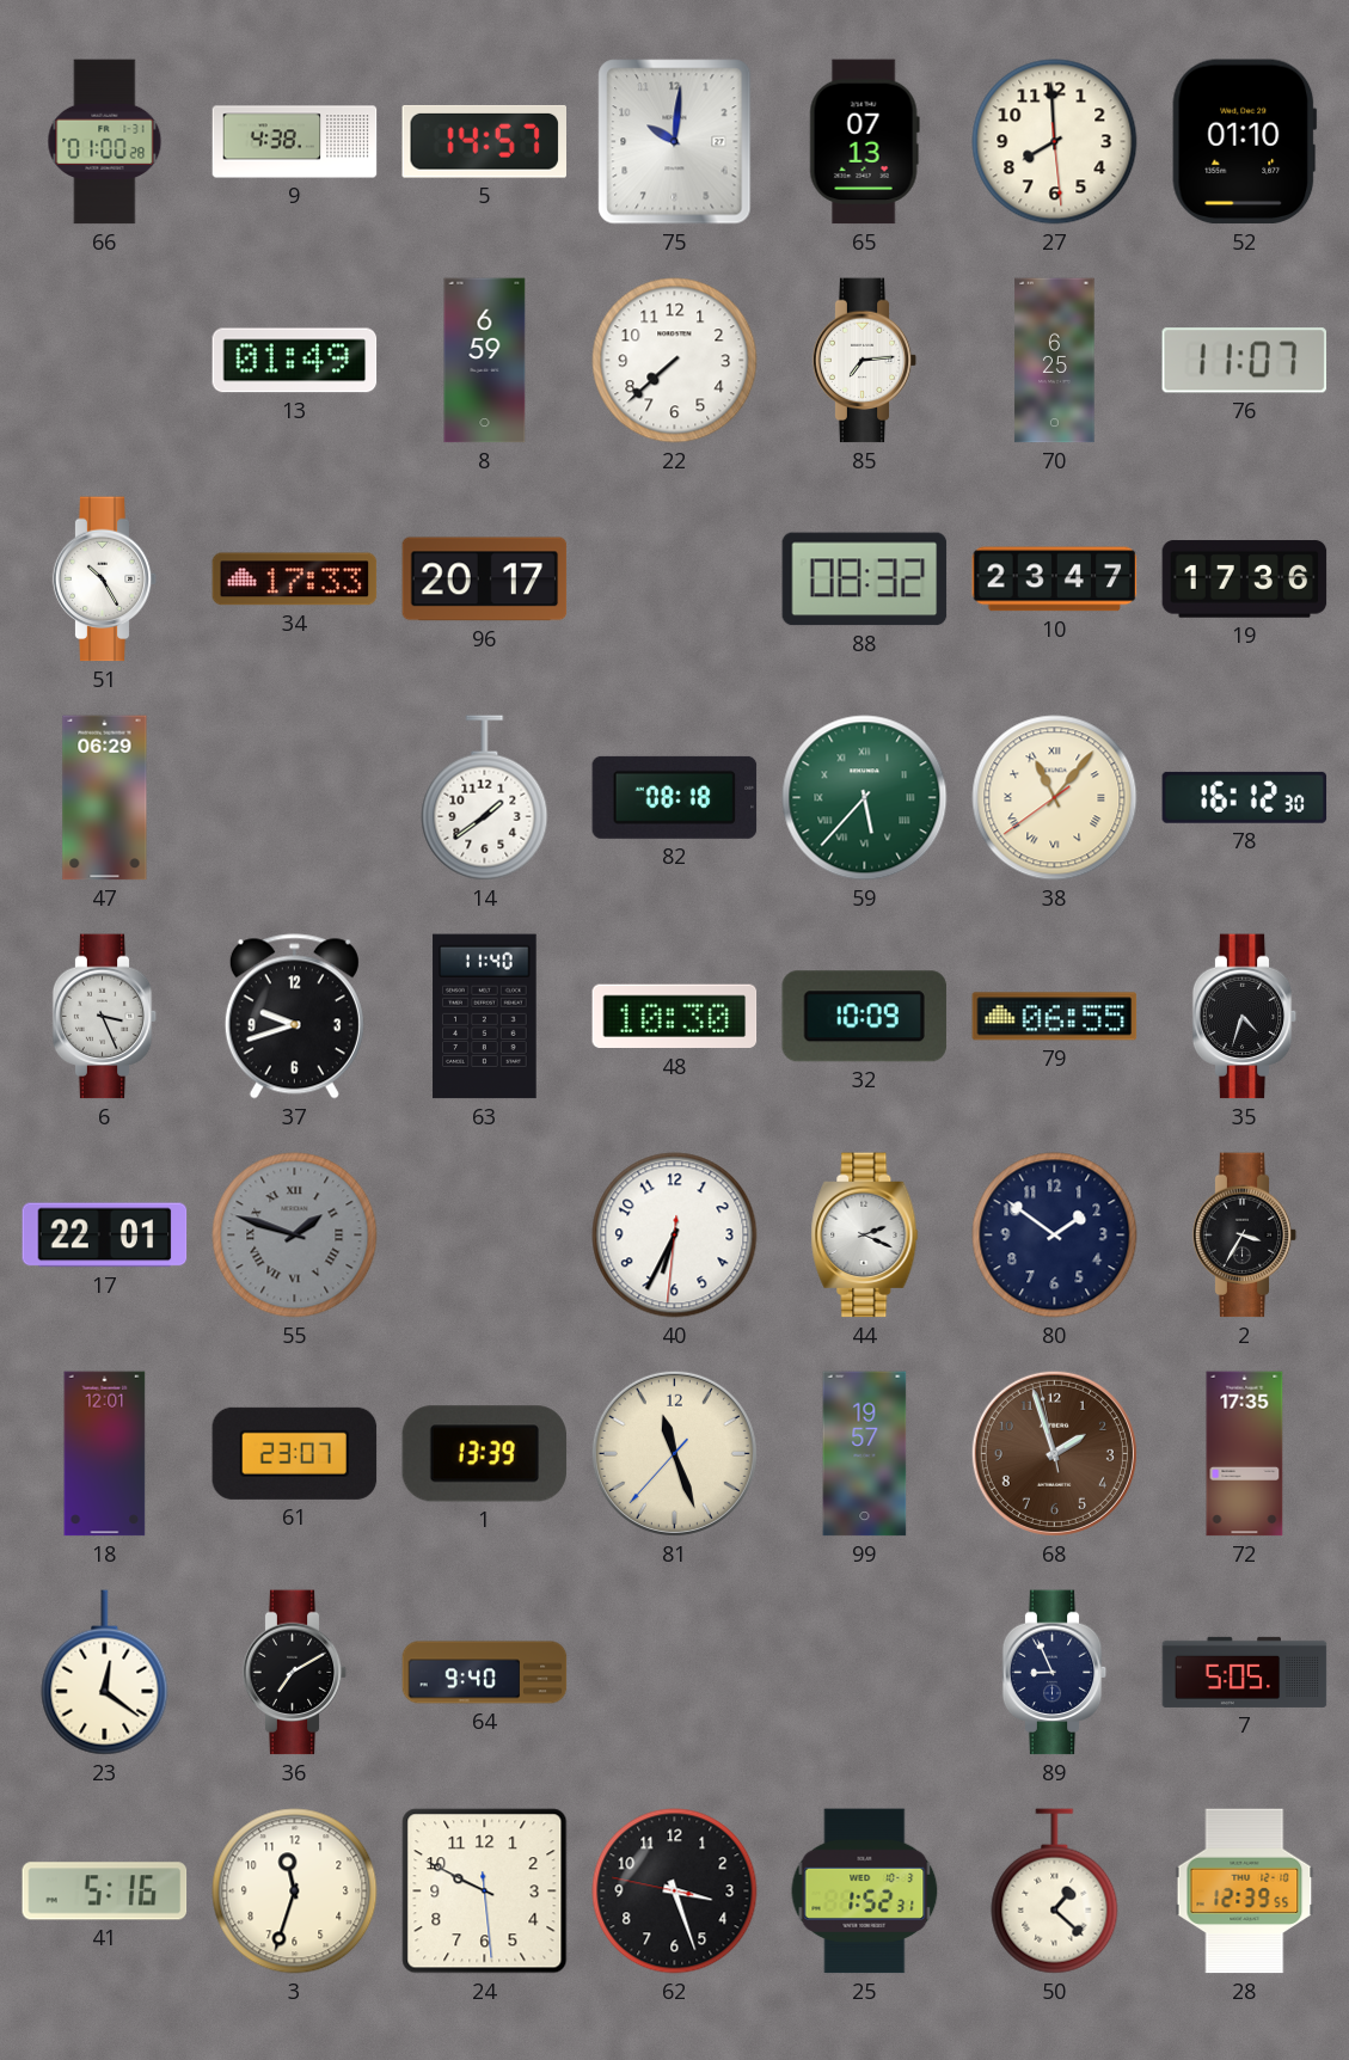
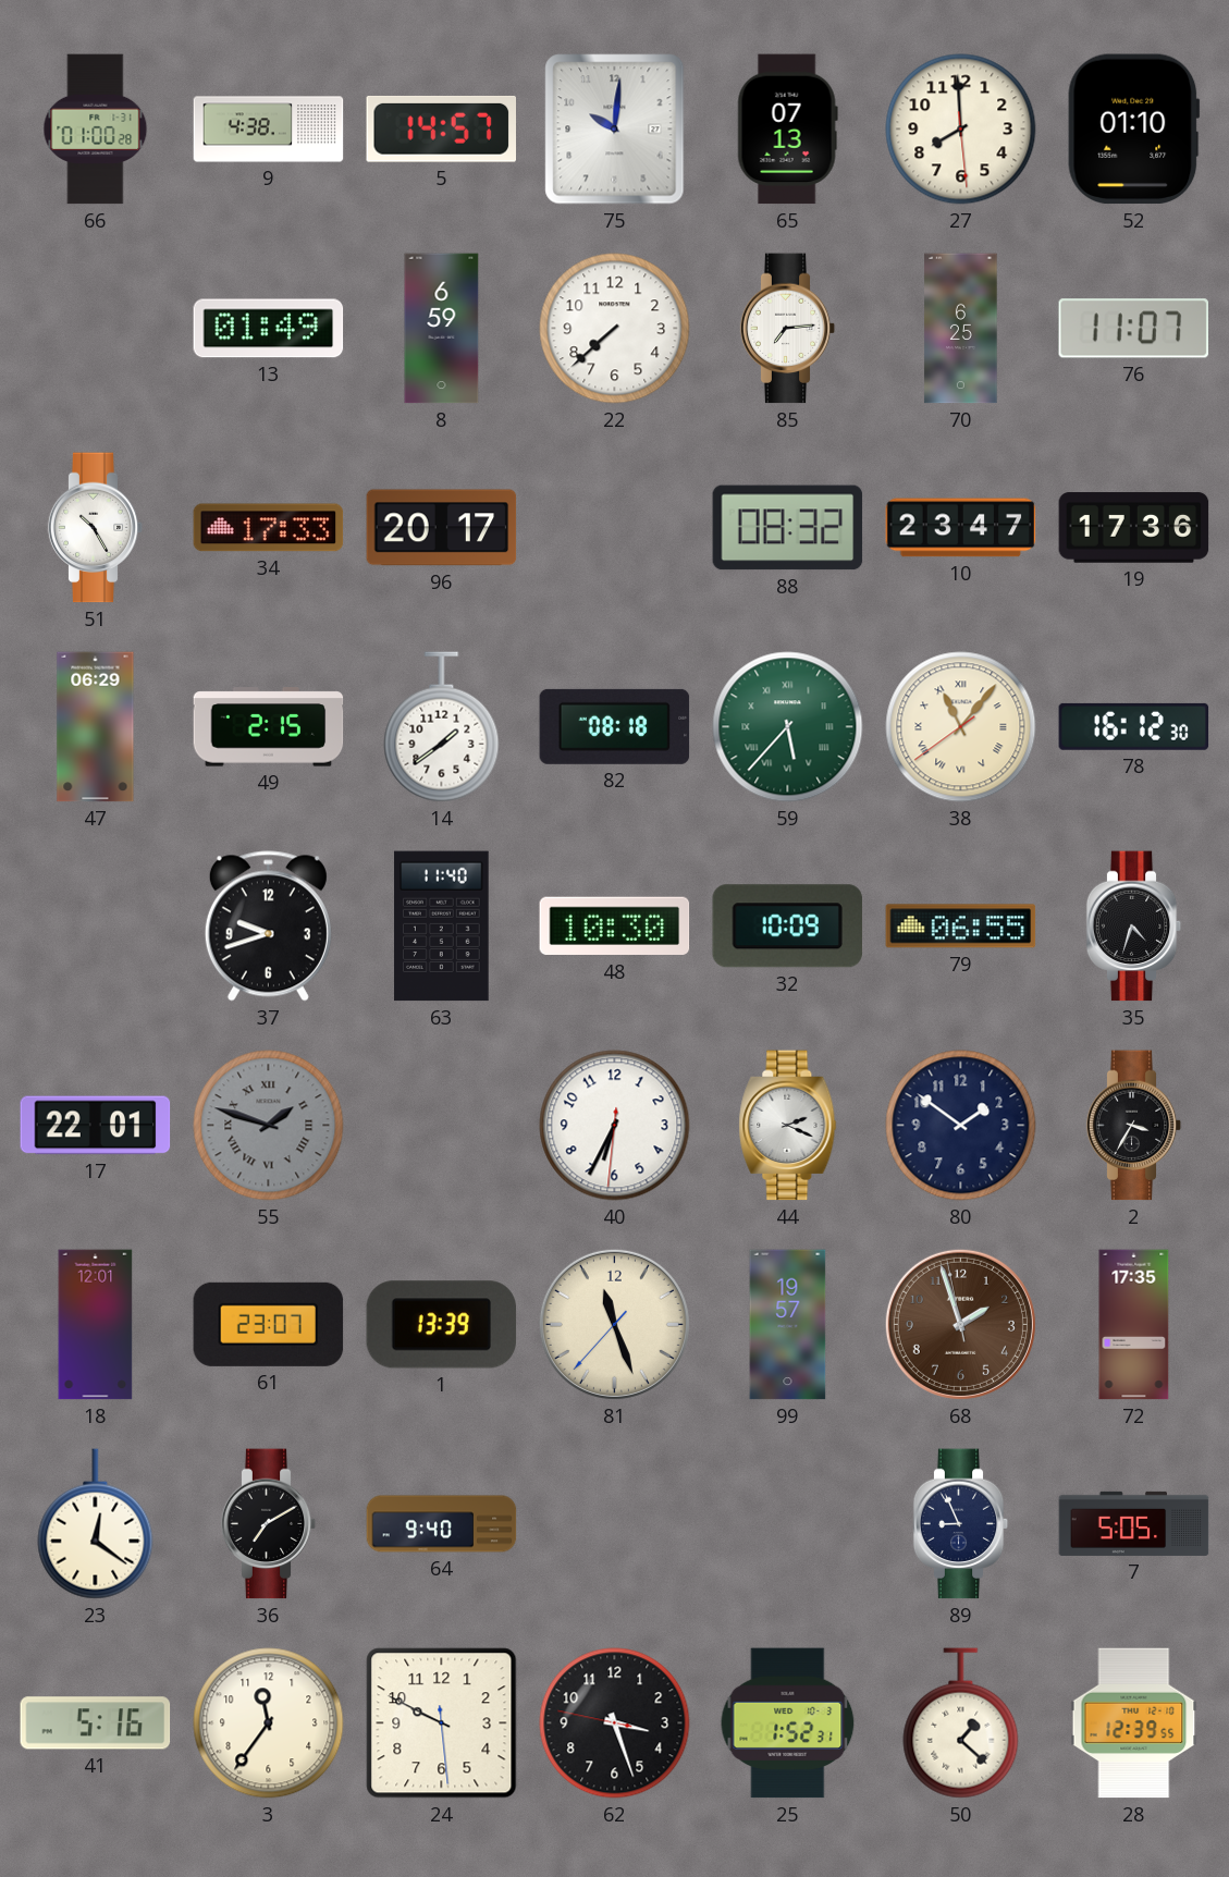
49: none -> 2:15
6: 3:26 -> none
3: 11:33 -> 11:36
